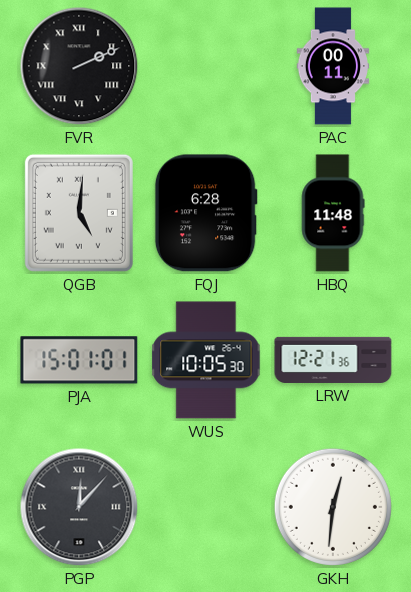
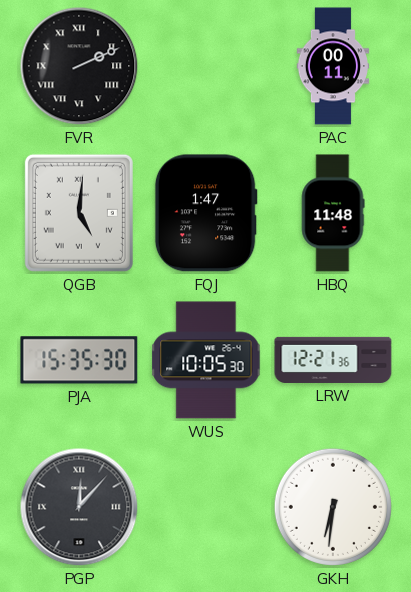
FQJ: 6:28 -> 1:47
PJA: 15:01 -> 15:35
GKH: 12:31 -> 6:31
